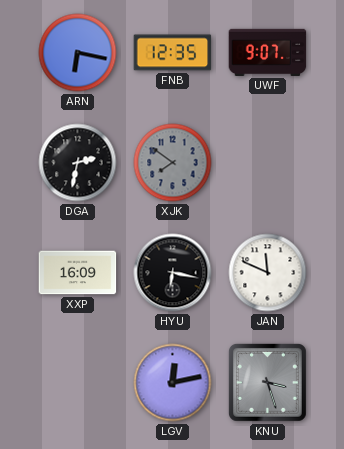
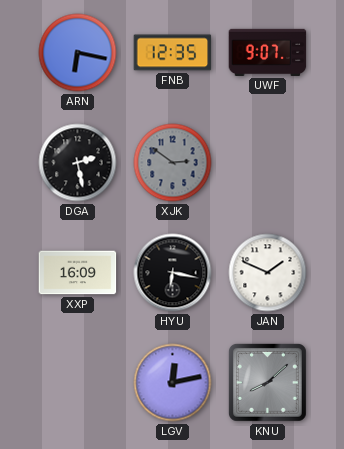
DGA: 2:32 -> 2:28
XJK: 7:51 -> 2:51
JAN: 11:49 -> 1:49
KNU: 3:27 -> 8:08
